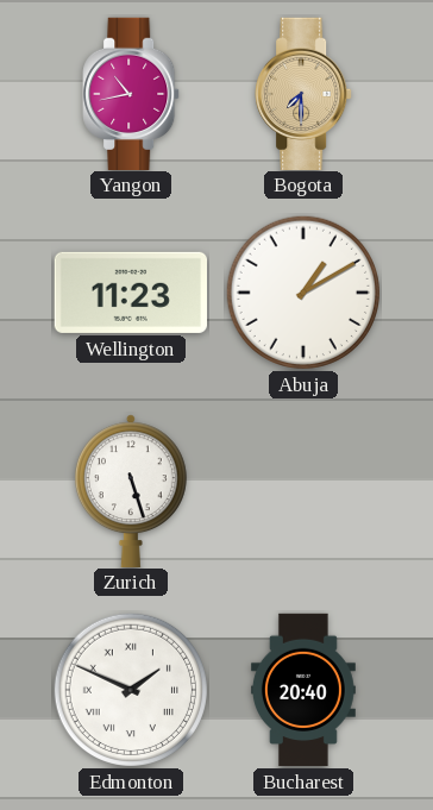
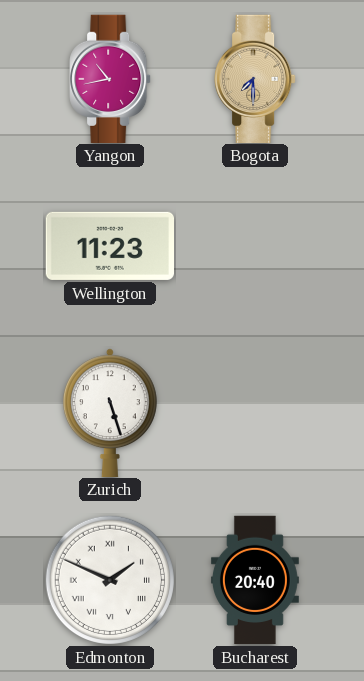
Abuja: 1:10 -> none
